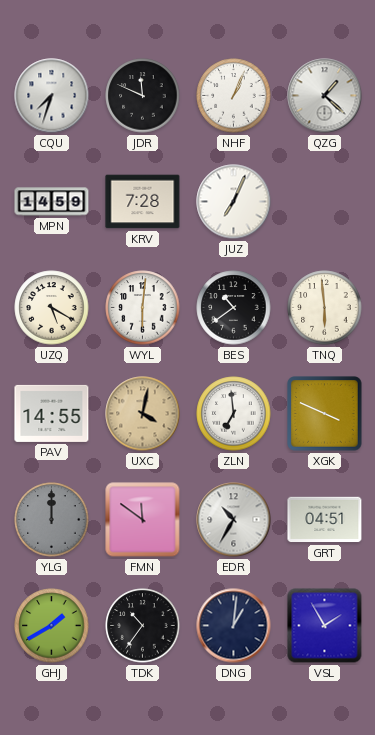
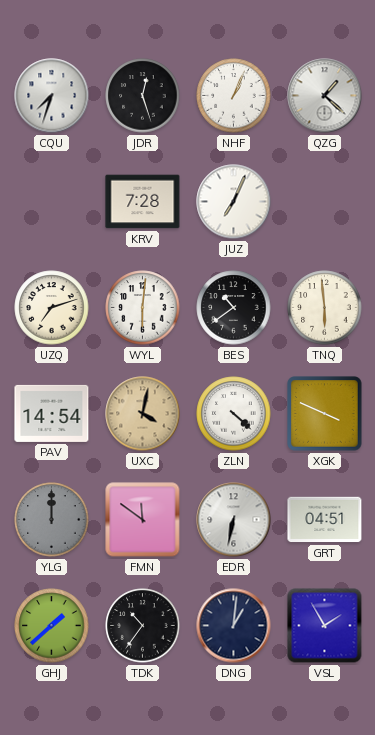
JDR: 11:49 -> 12:27
MPN: 14:59 -> none
UZQ: 5:20 -> 7:12
PAV: 14:55 -> 14:54
ZLN: 6:59 -> 4:22
EDR: 10:35 -> 6:32
GHJ: 1:40 -> 1:38
